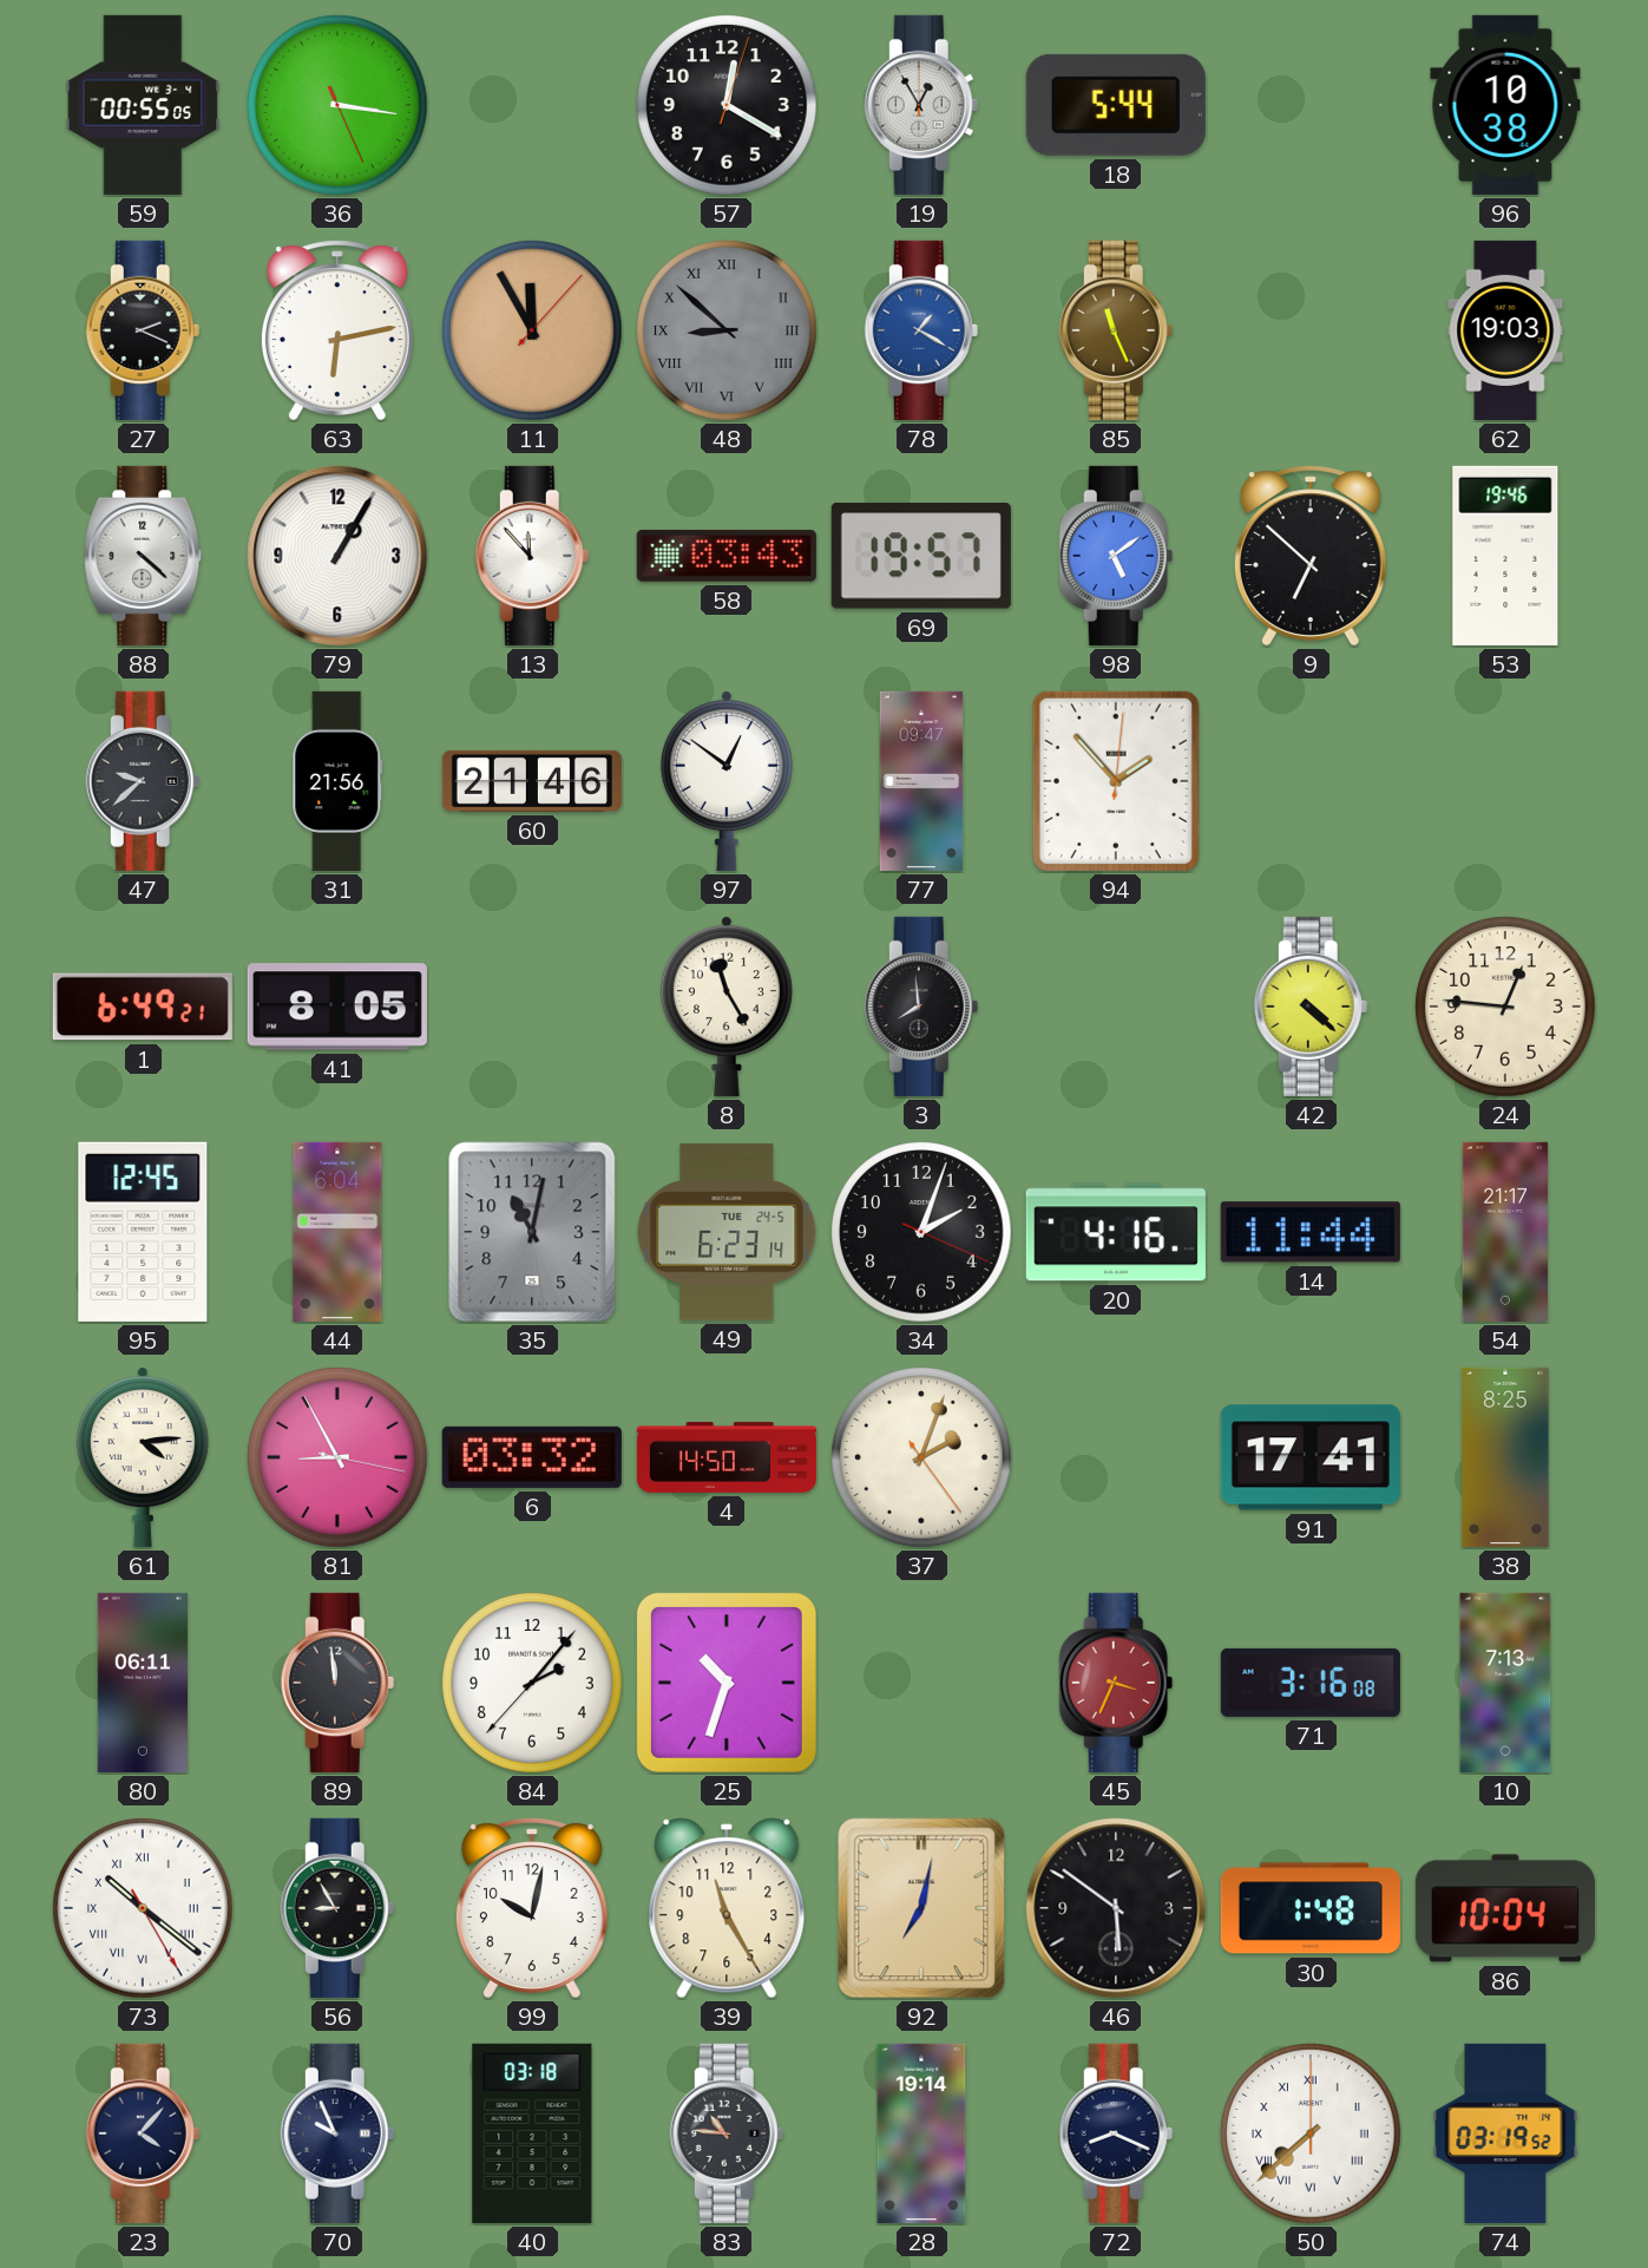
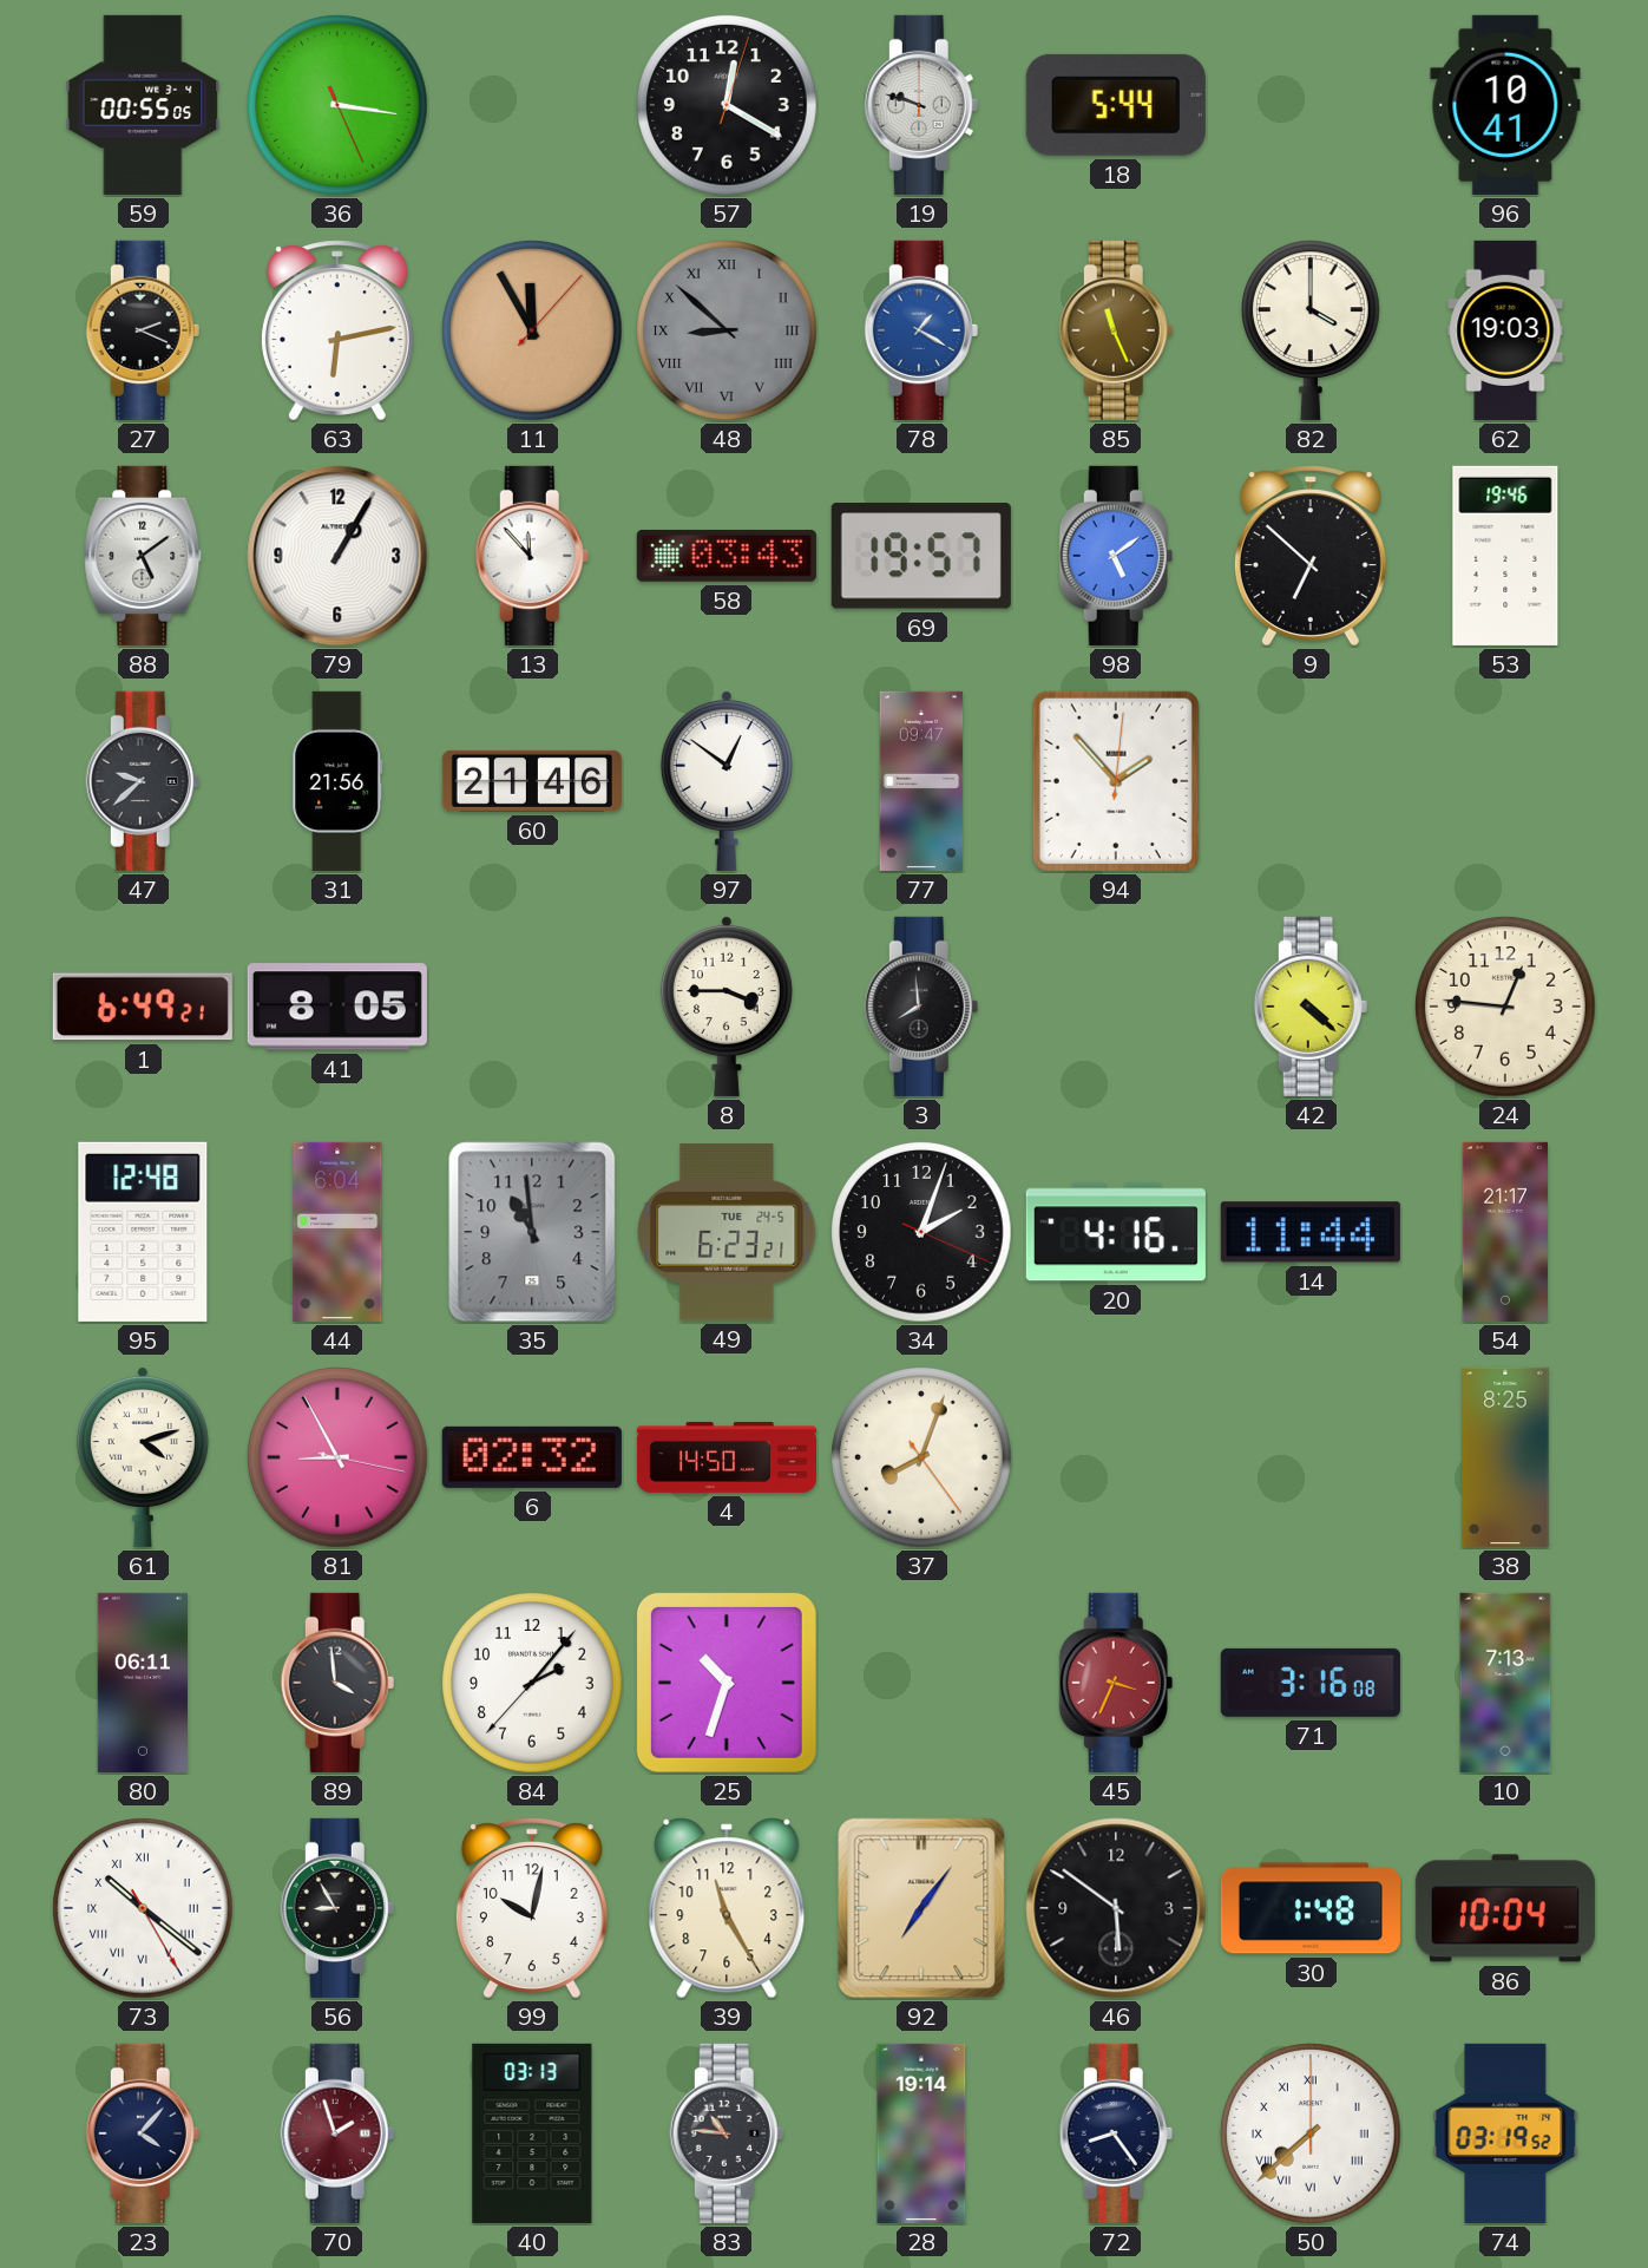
19: 12:55 -> 9:48
96: 10:38 -> 10:41
82: none -> 4:00
88: 4:22 -> 5:09
8: 11:25 -> 3:45
95: 12:45 -> 12:48
35: 11:02 -> 10:59
49: 6:23:14 -> 6:23:21
61: 4:14 -> 4:12
6: 03:32 -> 02:32
37: 2:03 -> 8:03
91: 17:41 -> none
89: 11:59 -> 3:59
92: 7:02 -> 7:06
70: 9:56 -> 1:57
70 dial: navy -> burgundy
40: 03:18 -> 03:13
72: 8:19 -> 8:24
